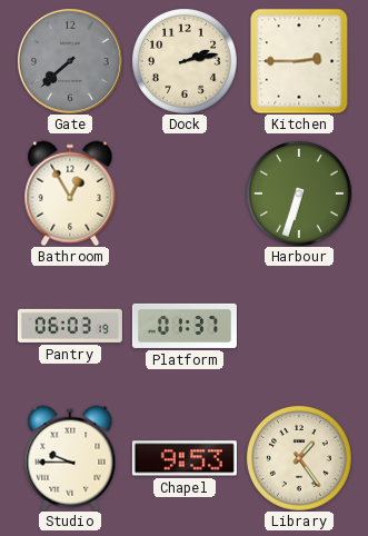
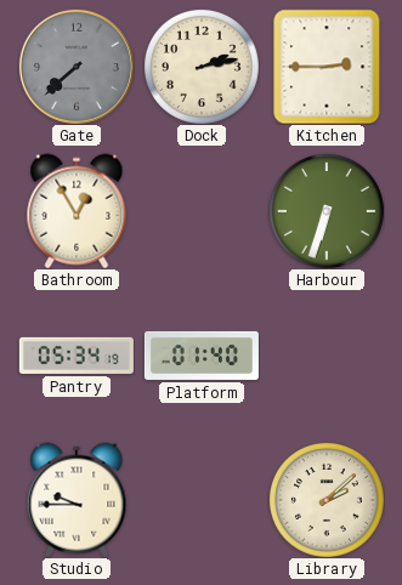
Pantry: 06:03 -> 05:34
Platform: 01:37 -> 01:40
Chapel: 9:53 -> none
Library: 1:24 -> 2:08
